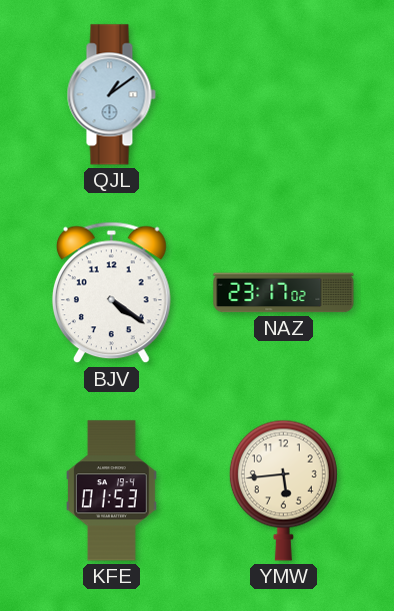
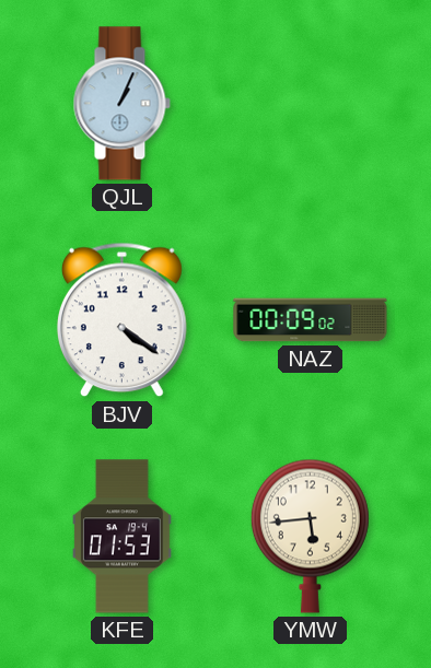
QJL: 1:09 -> 1:04
NAZ: 23:17 -> 00:09
